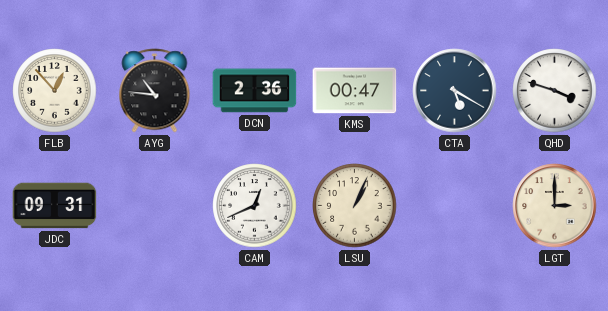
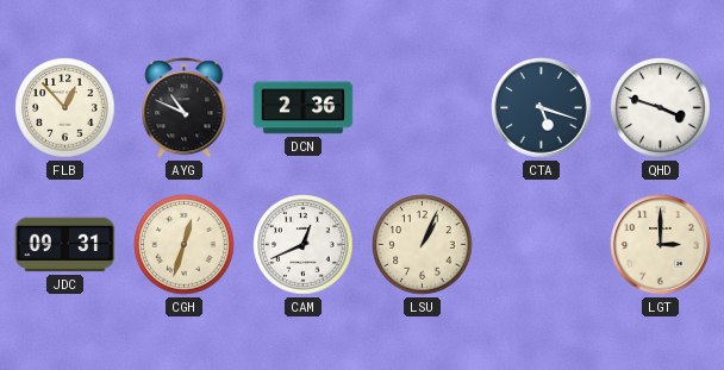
AYG: 10:46 -> 10:49
KMS: 00:47 -> none
CTA: 5:20 -> 5:18
CGH: none -> 12:33
